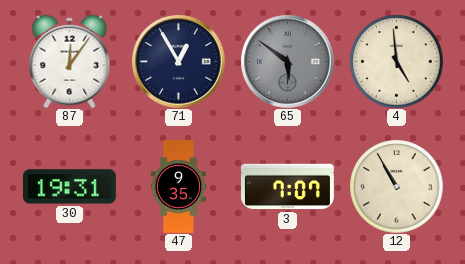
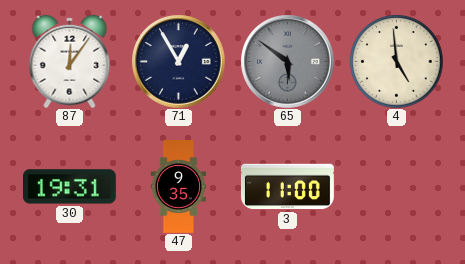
3: 7:07 -> 11:00
12: 10:55 -> none
